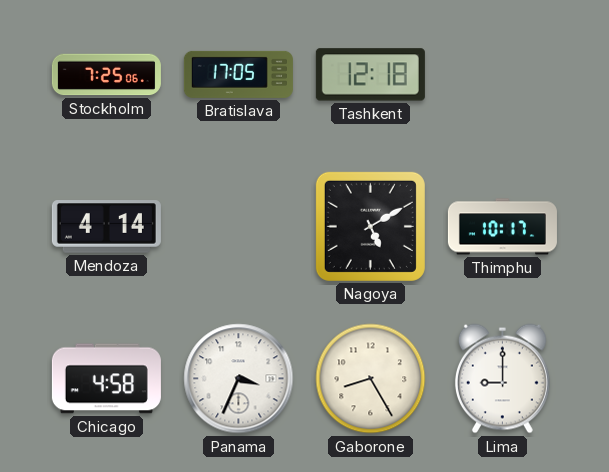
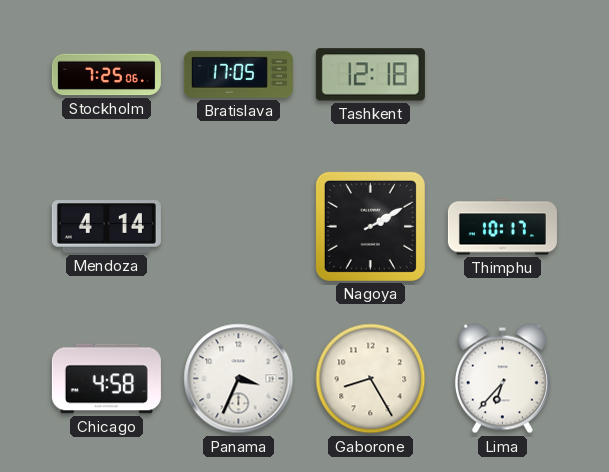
Nagoya: 5:10 -> 2:10
Lima: 9:00 -> 6:37
